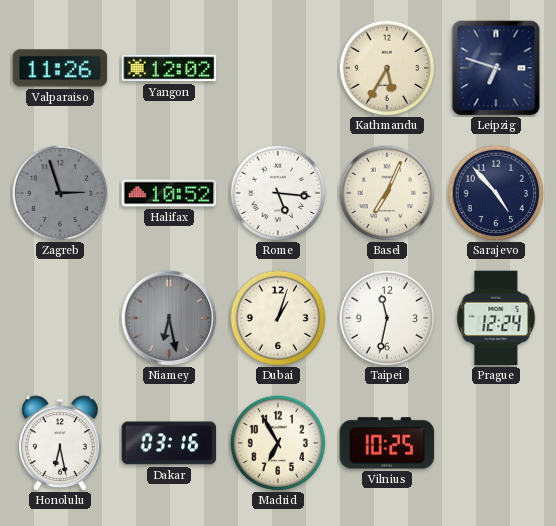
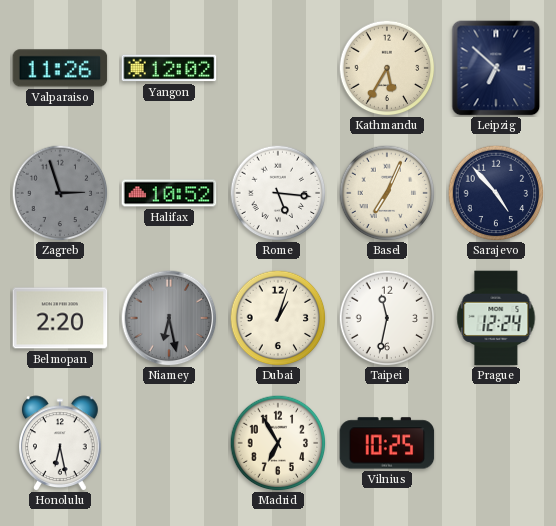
Leipzig: 6:48 -> 6:52
Belmopan: none -> 2:20
Dakar: 03:16 -> none
